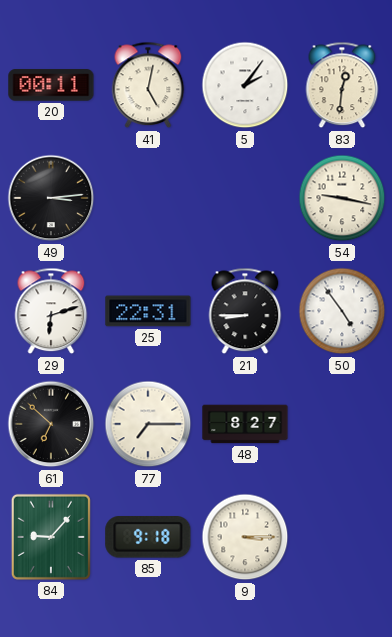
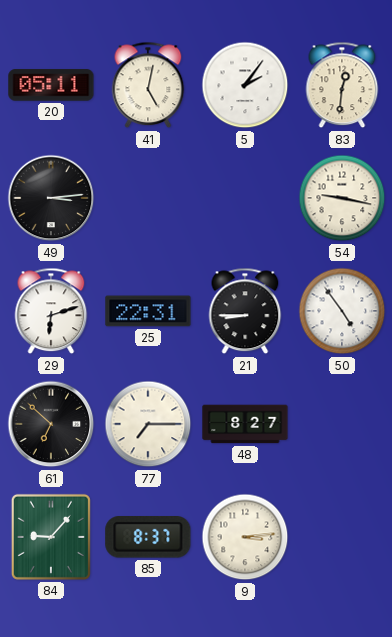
20: 00:11 -> 05:11
85: 9:18 -> 8:37
9: 3:15 -> 3:14
